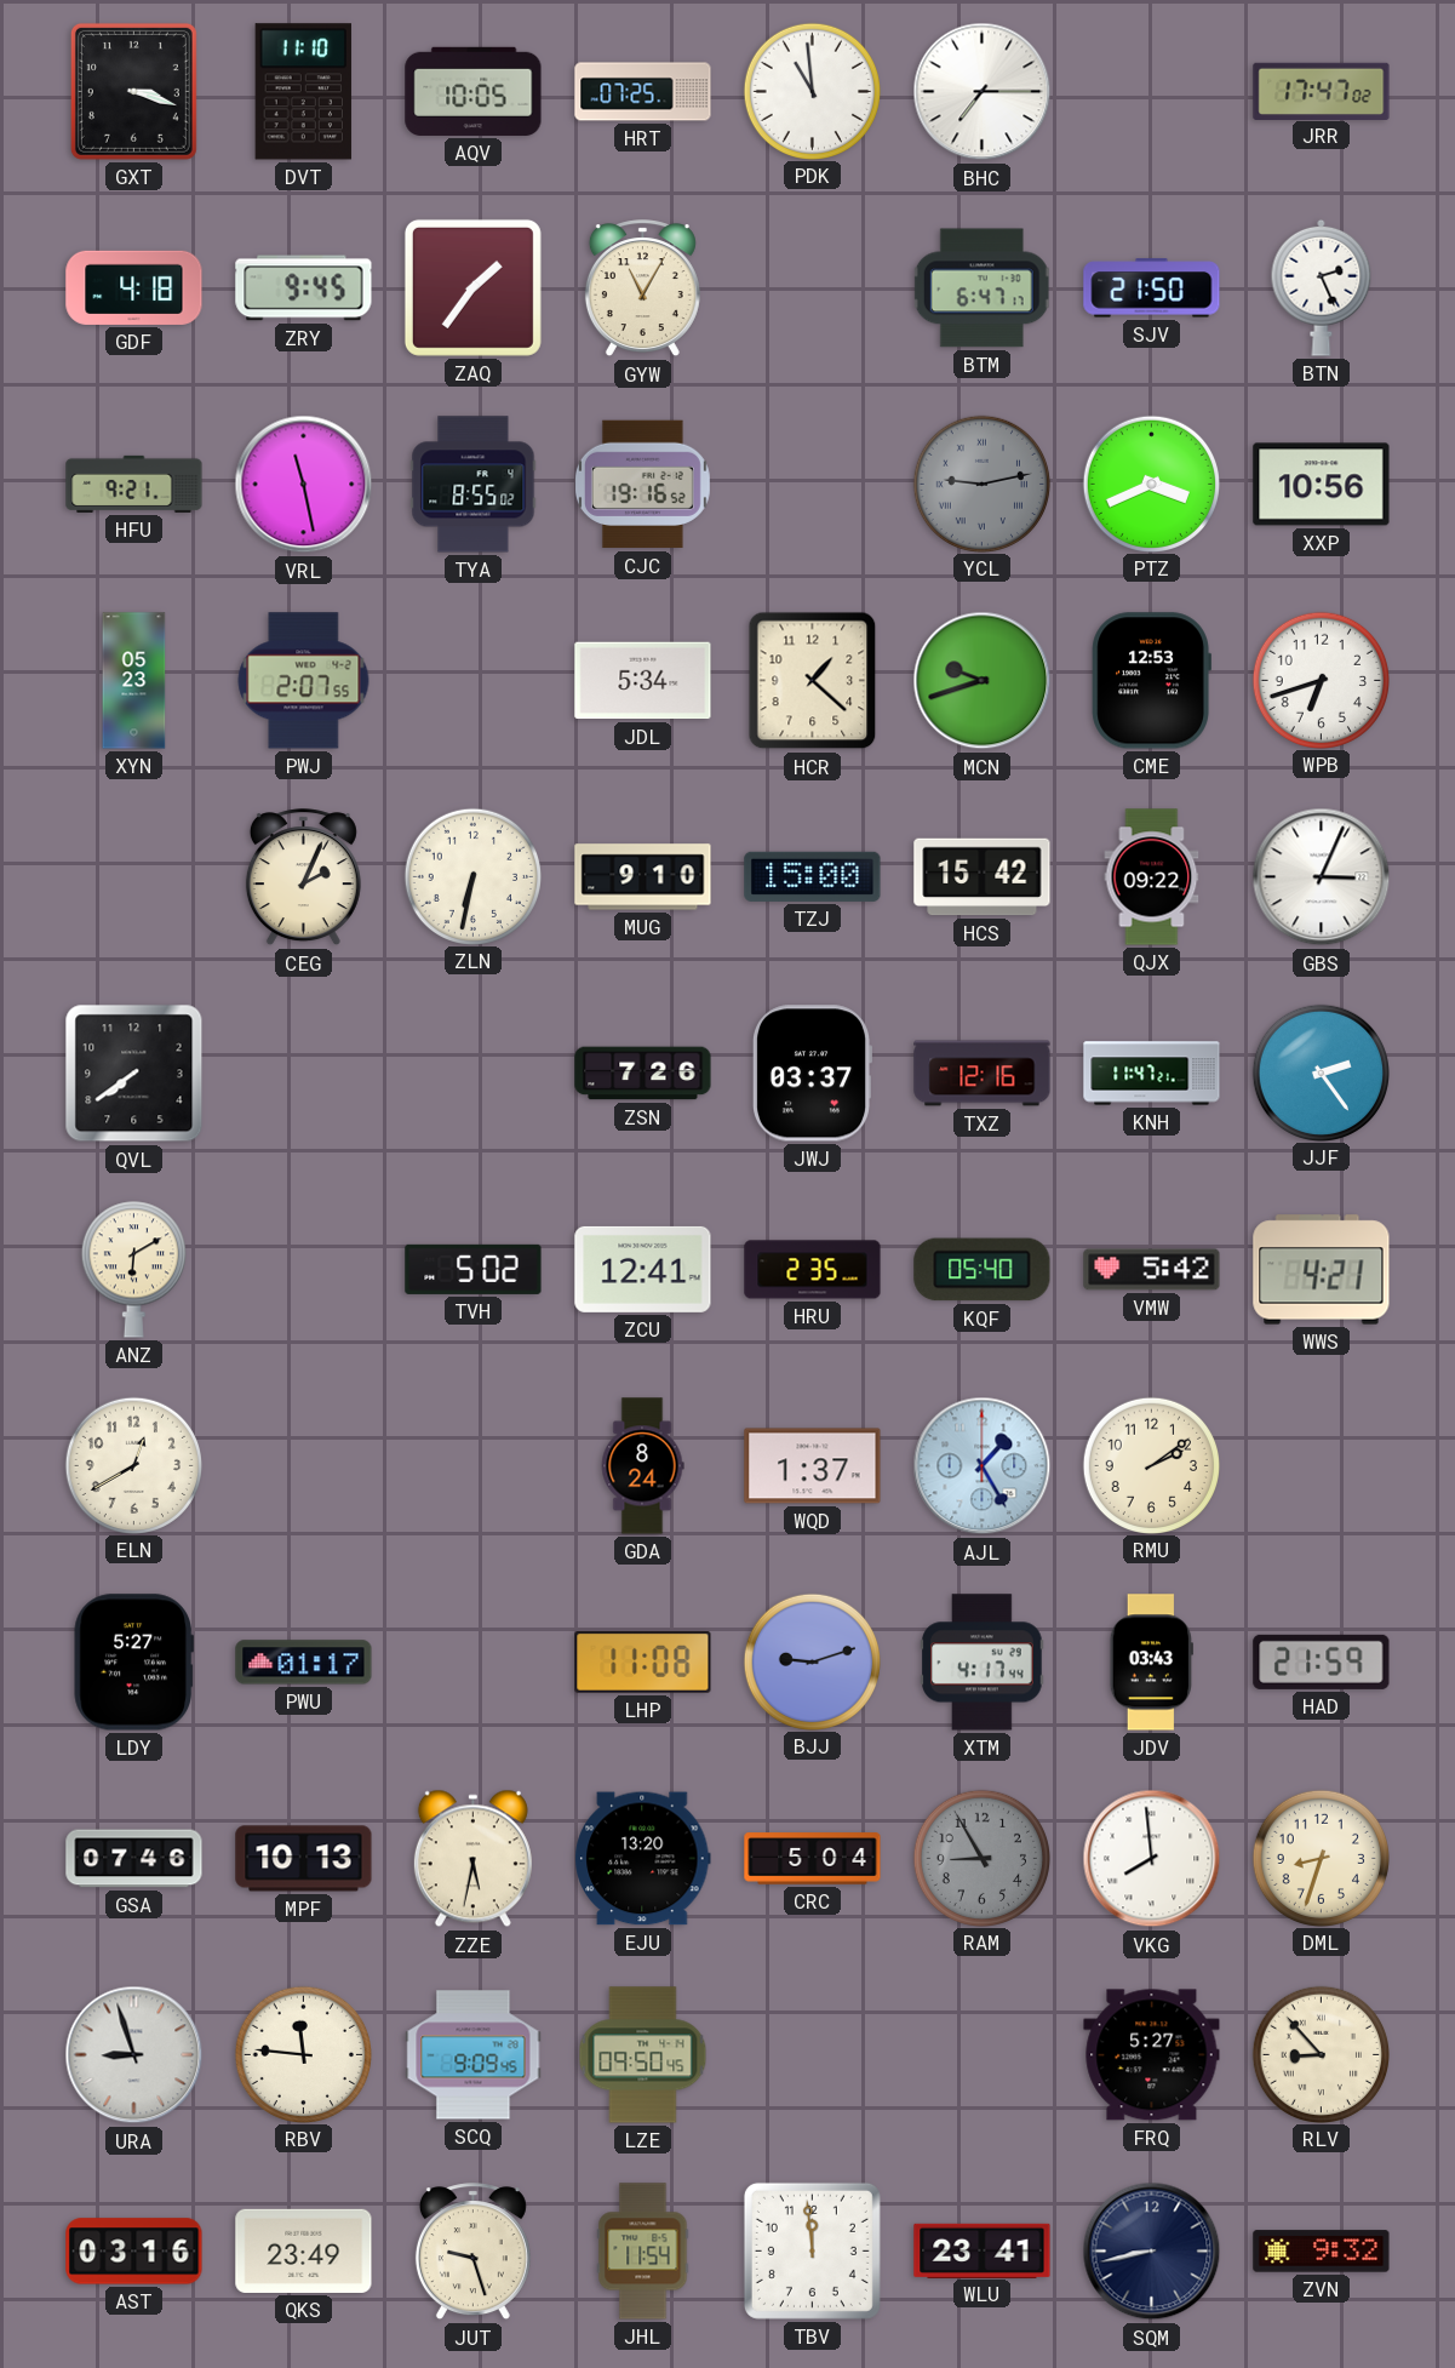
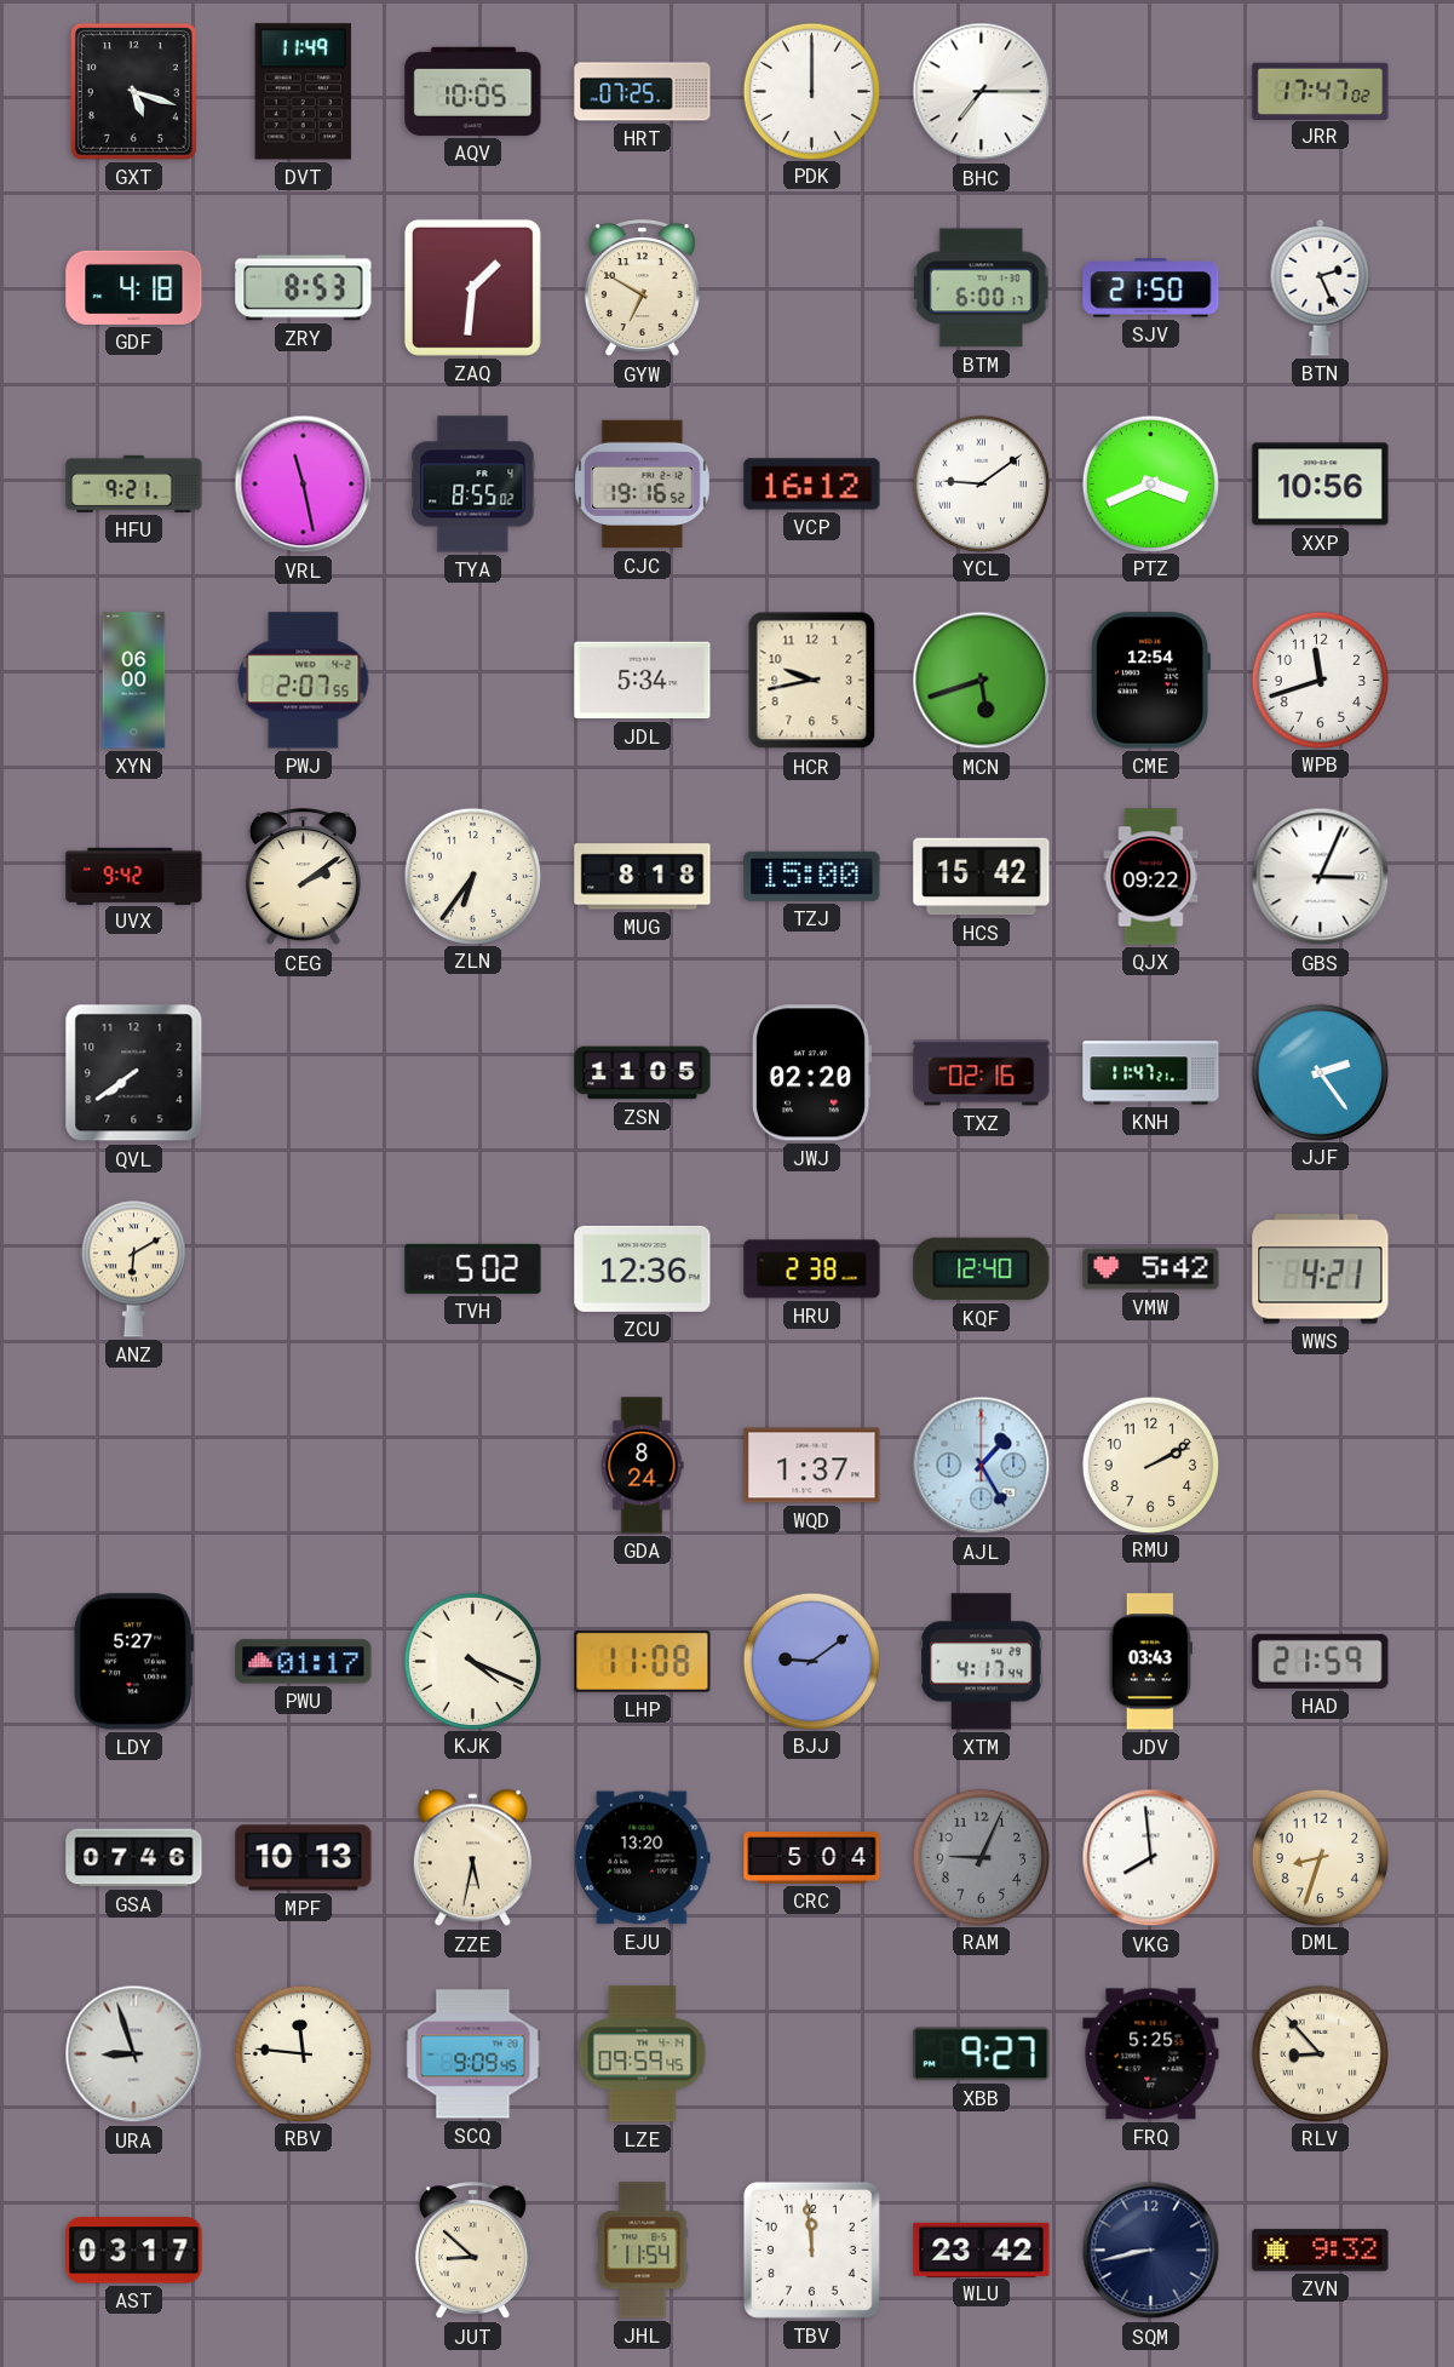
GXT: 3:18 -> 5:18
DVT: 11:10 -> 11:49
PDK: 10:59 -> 12:00
ZRY: 9:45 -> 8:53
ZAQ: 1:36 -> 1:31
GYW: 11:05 -> 6:50
BTM: 6:47 -> 6:00
VCP: none -> 16:12
YCL: 9:13 -> 9:09
YCL dial: grey -> white
XYN: 05:23 -> 06:00
HCR: 1:22 -> 9:43
MCN: 9:42 -> 5:42
CME: 12:53 -> 12:54
WPB: 6:42 -> 11:42
UVX: none -> 9:42
CEG: 2:04 -> 2:09
ZLN: 6:32 -> 6:36
MUG: 9:10 -> 8:18
ZSN: 7:26 -> 11:05
JWJ: 03:37 -> 02:20
TXZ: 12:16 -> 02:16
ZCU: 12:41 -> 12:36
HRU: 2:35 -> 2:38
KQF: 05:40 -> 12:40
ELN: 12:40 -> none
RMU: 2:09 -> 2:10
KJK: none -> 4:19
BJJ: 9:12 -> 9:09
RAM: 8:55 -> 9:04
LZE: 09:50 -> 09:59
XBB: none -> 9:27
FRQ: 5:27 -> 5:25
AST: 03:16 -> 03:17
QKS: 23:49 -> none
JUT: 9:27 -> 8:52
WLU: 23:41 -> 23:42
